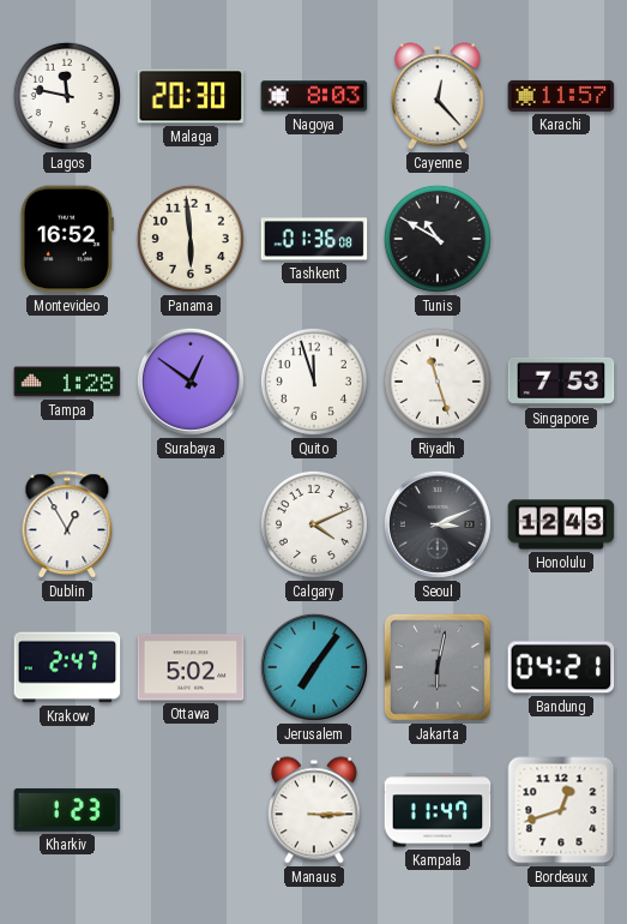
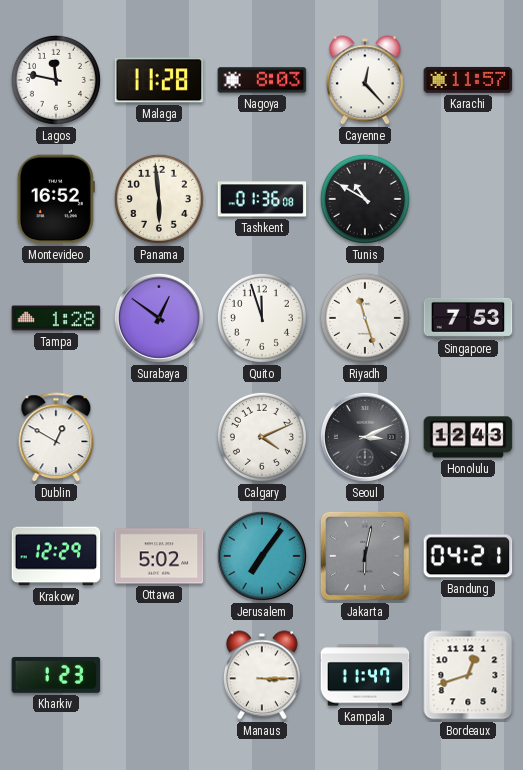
Malaga: 20:30 -> 11:28
Dublin: 12:55 -> 12:50
Krakow: 2:47 -> 12:29
